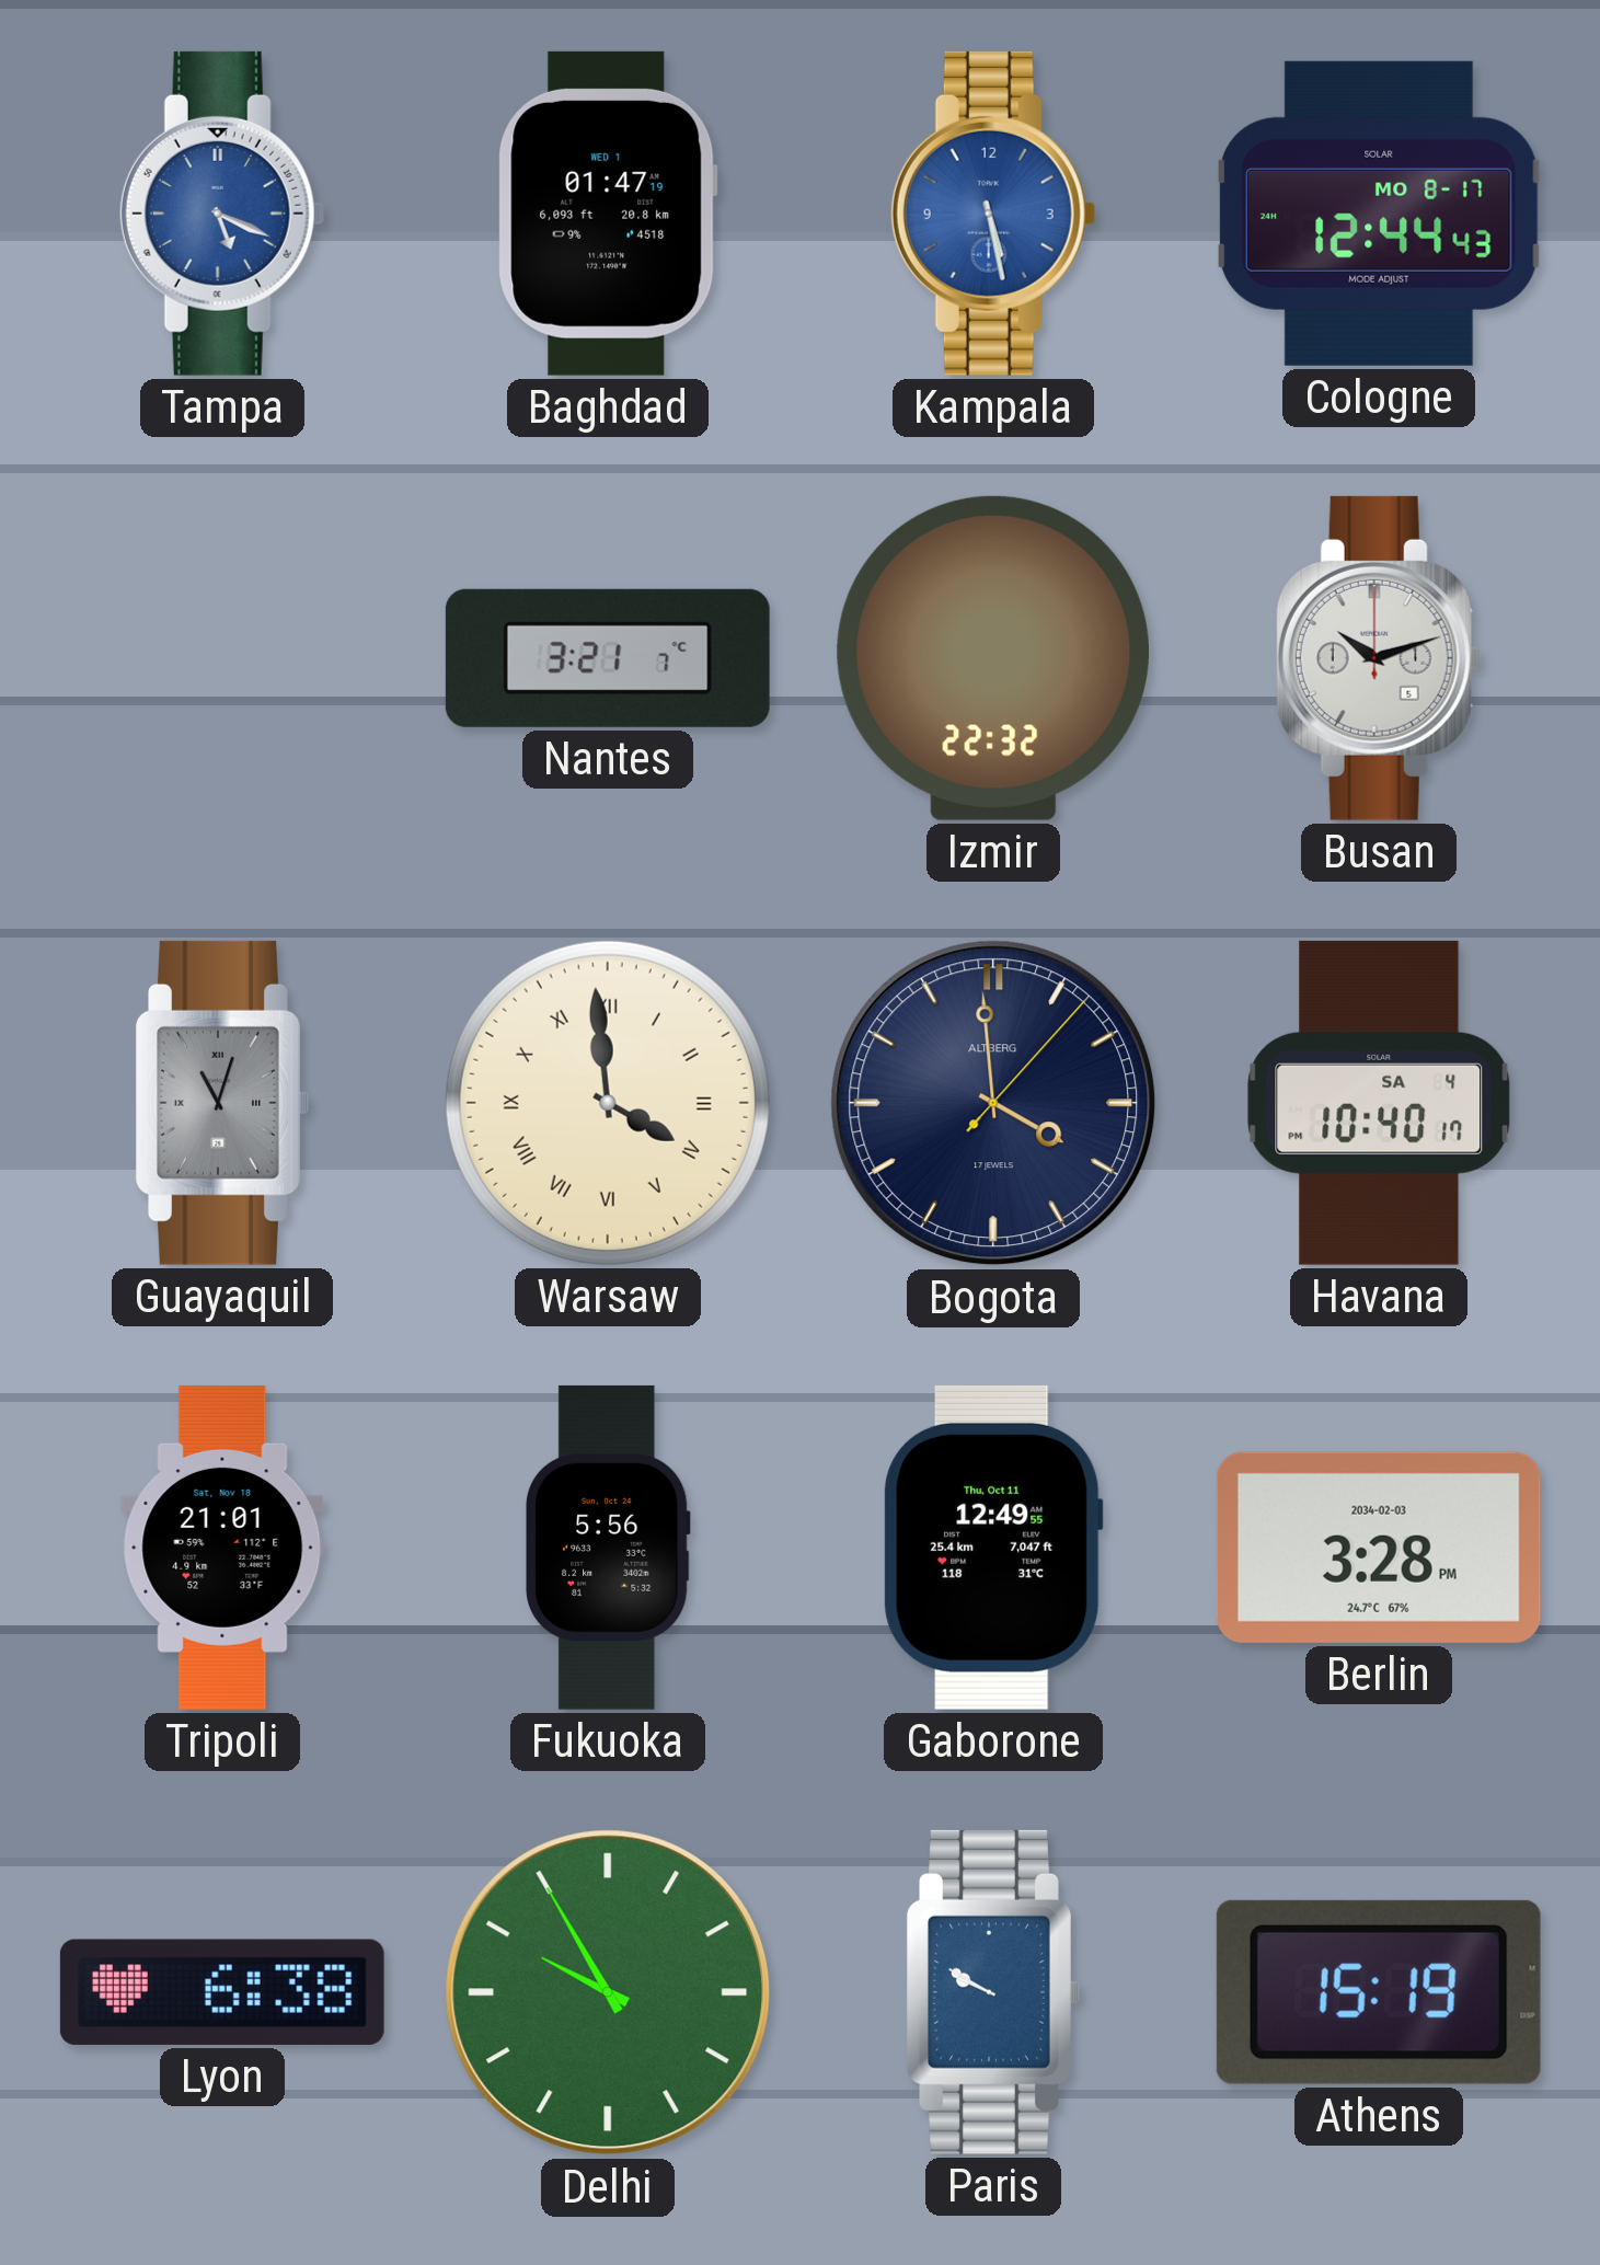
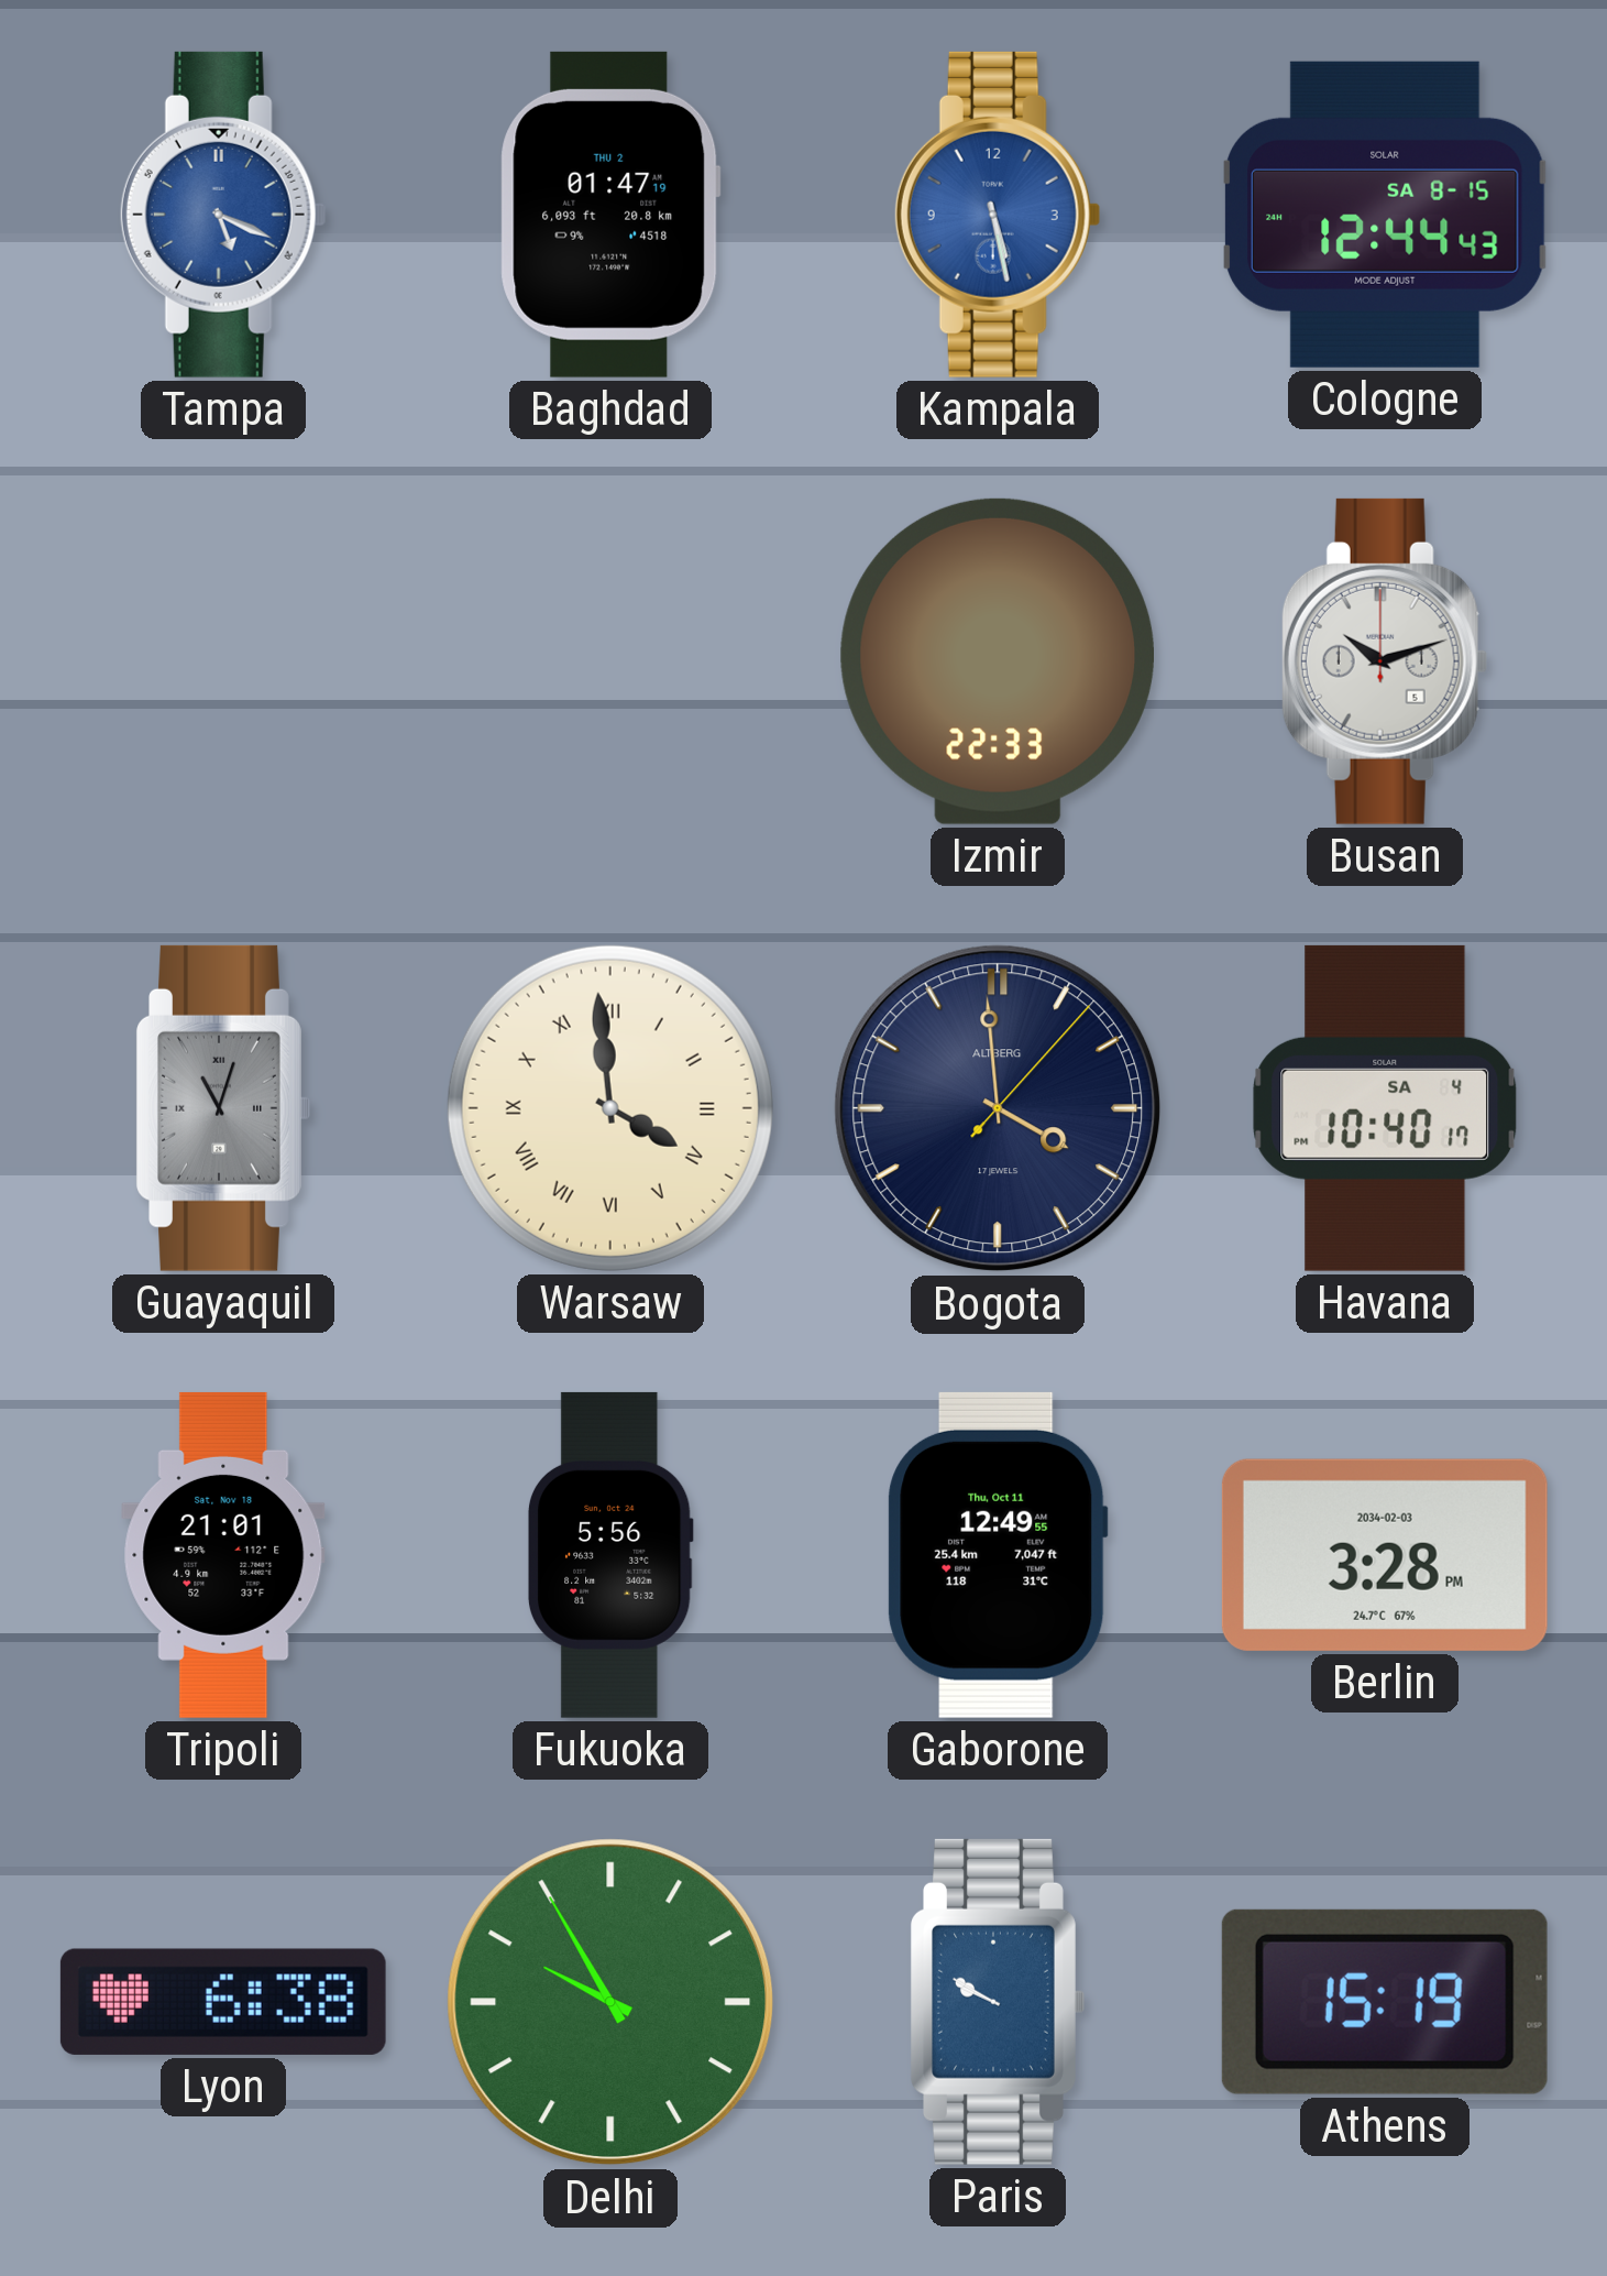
Baghdad date: WED 1 -> THU 2
Cologne date: MO 8-17 -> SA 8-15
Nantes: 3:21 -> none
Izmir: 22:32 -> 22:33
